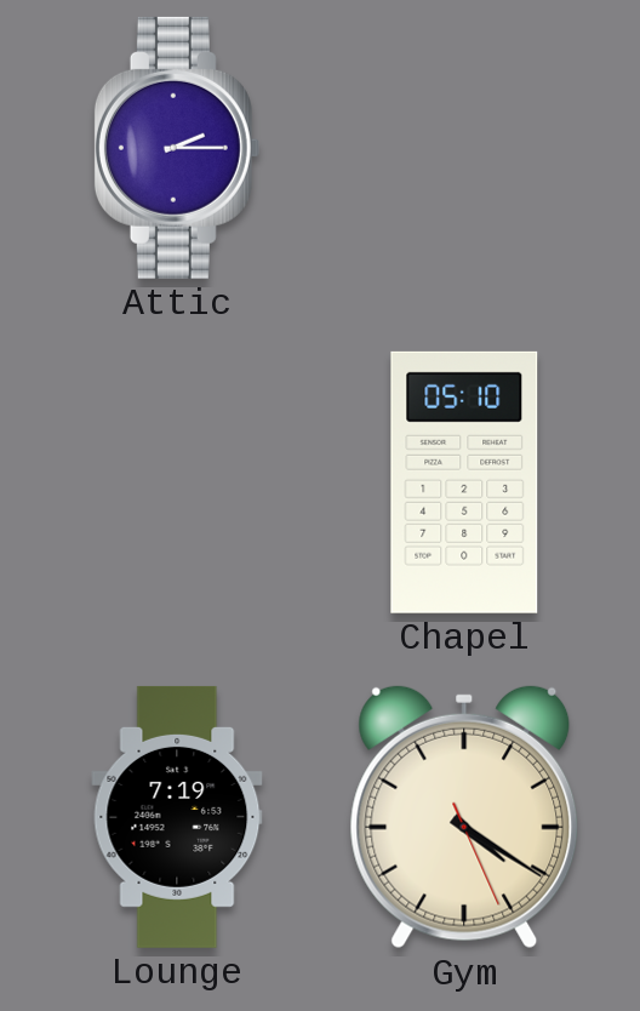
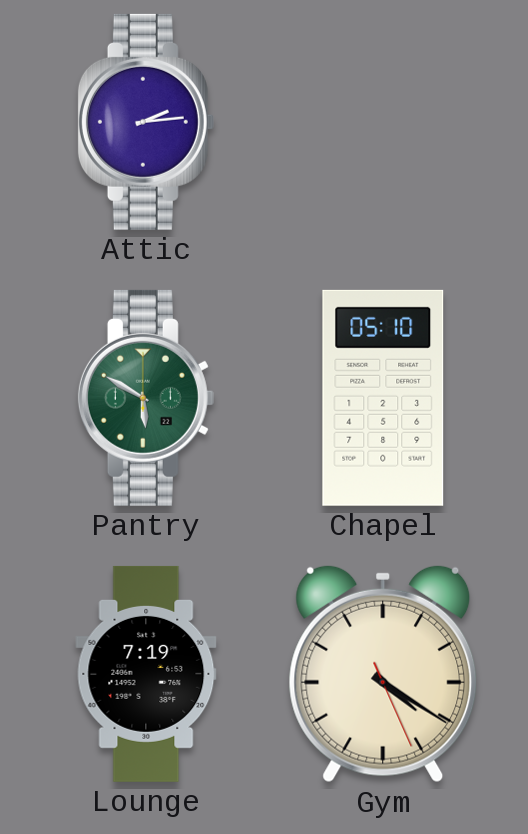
Attic: 2:15 -> 2:14
Pantry: none -> 5:50
